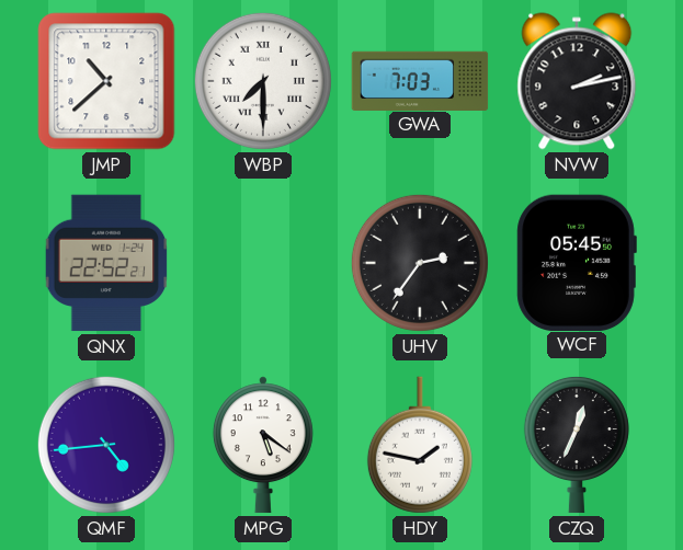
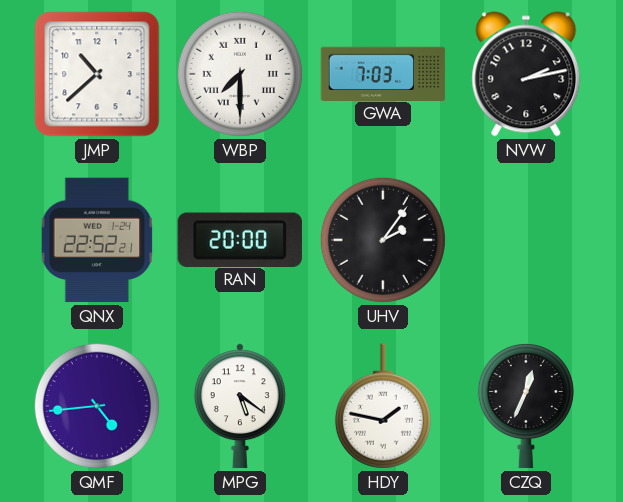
RAN: none -> 20:00
UHV: 2:36 -> 2:06
WCF: 05:45 -> none
